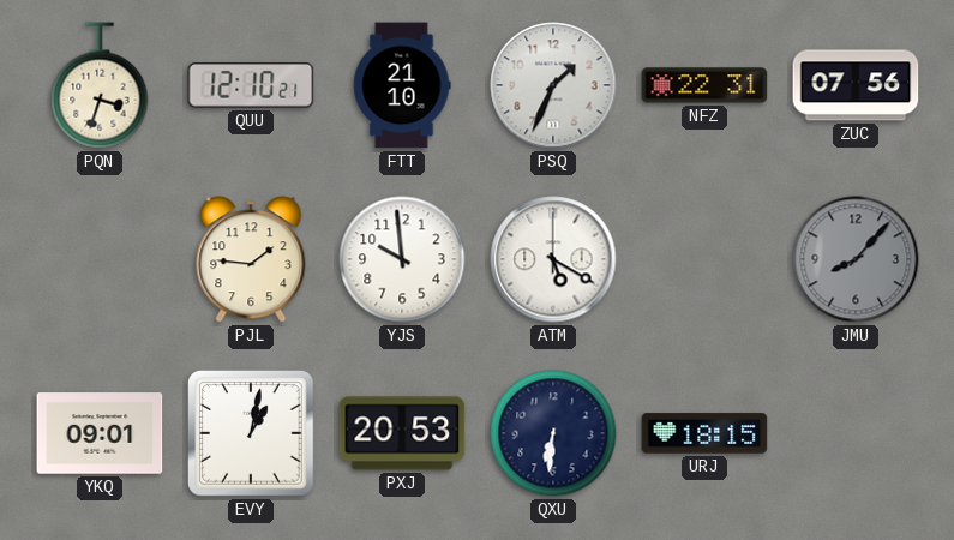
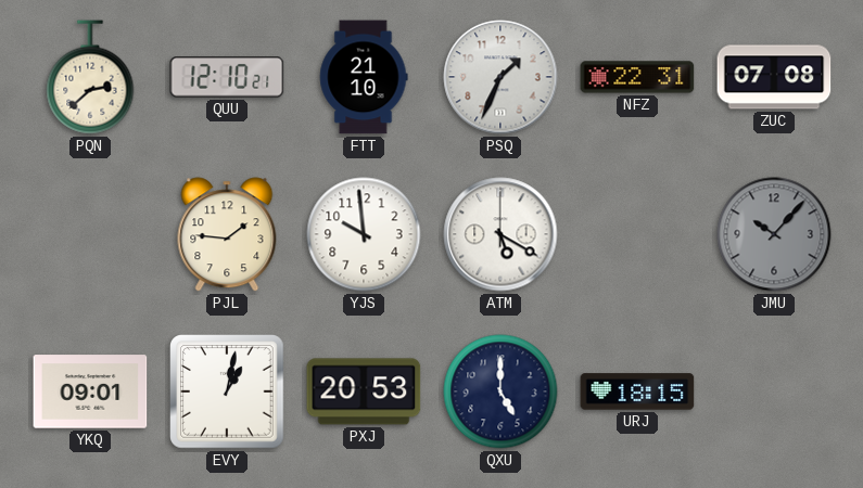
PQN: 3:33 -> 2:38
ZUC: 07:56 -> 07:08
JMU: 8:07 -> 10:07
QXU: 6:31 -> 5:00
